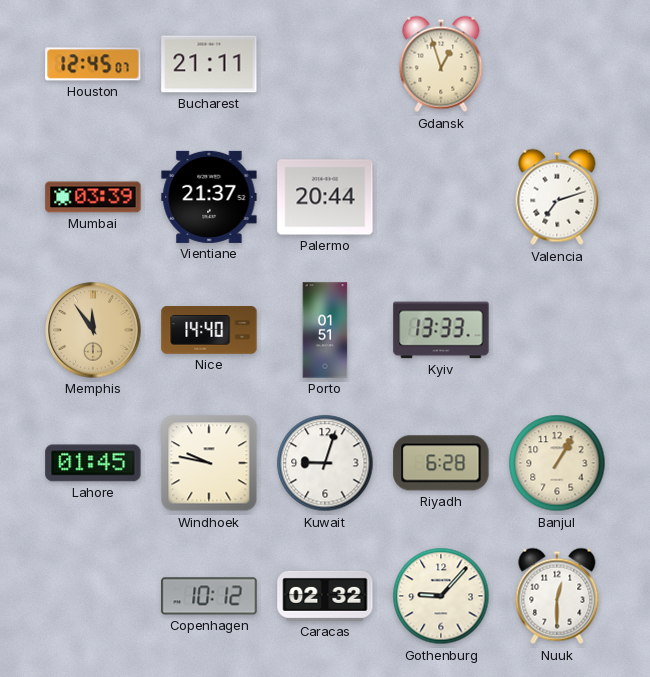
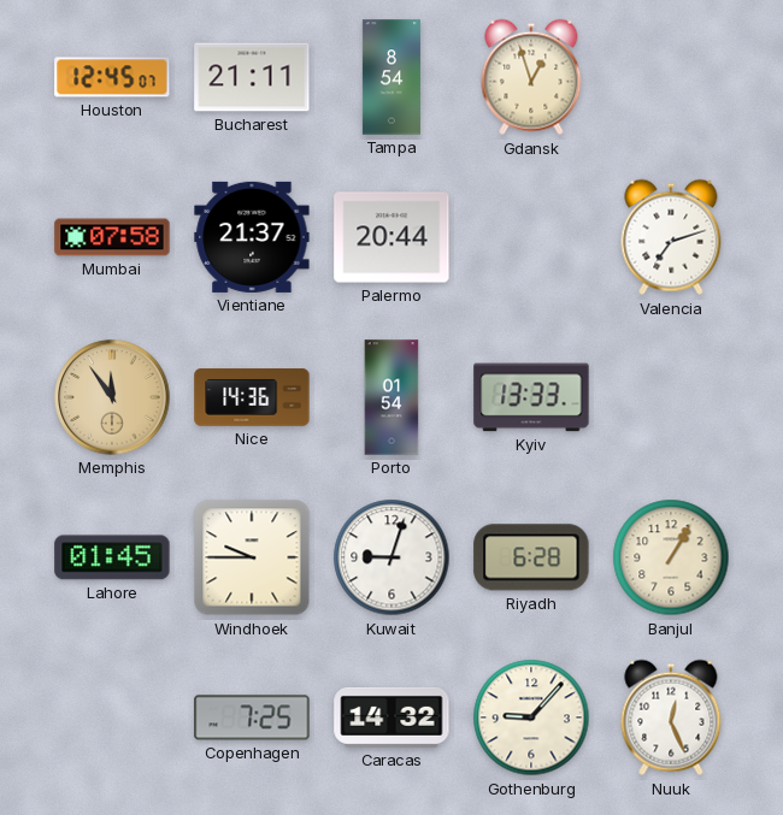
Tampa: none -> 8:54
Mumbai: 03:39 -> 07:58
Nice: 14:40 -> 14:36
Porto: 01:51 -> 01:54
Windhoek: 9:47 -> 9:45
Copenhagen: 10:12 -> 7:25
Caracas: 02:32 -> 14:32
Nuuk: 12:30 -> 12:26
